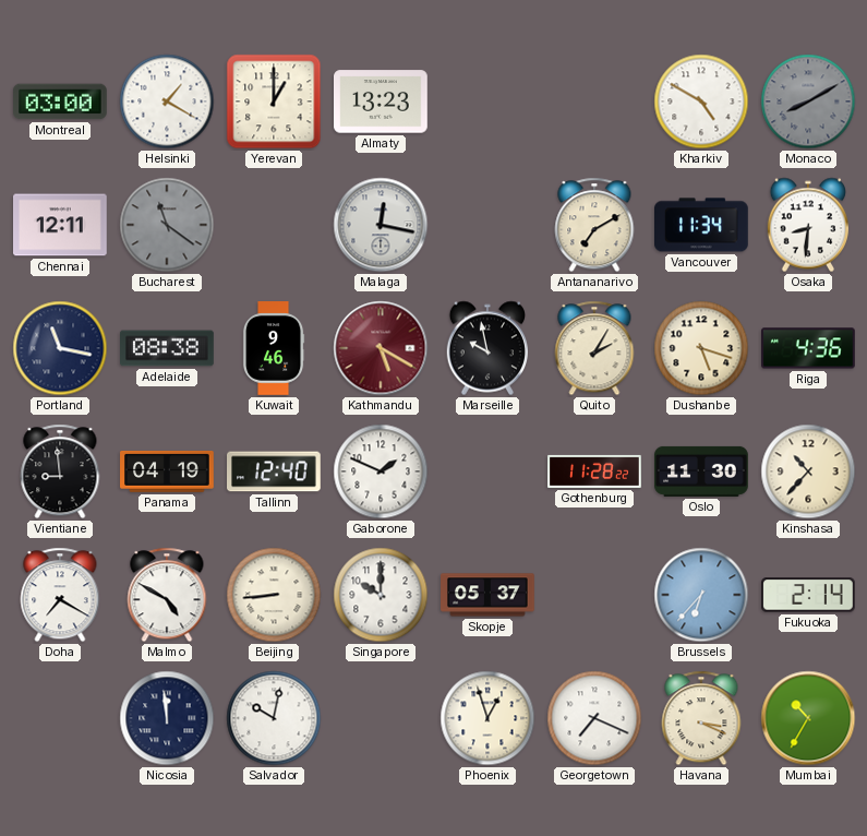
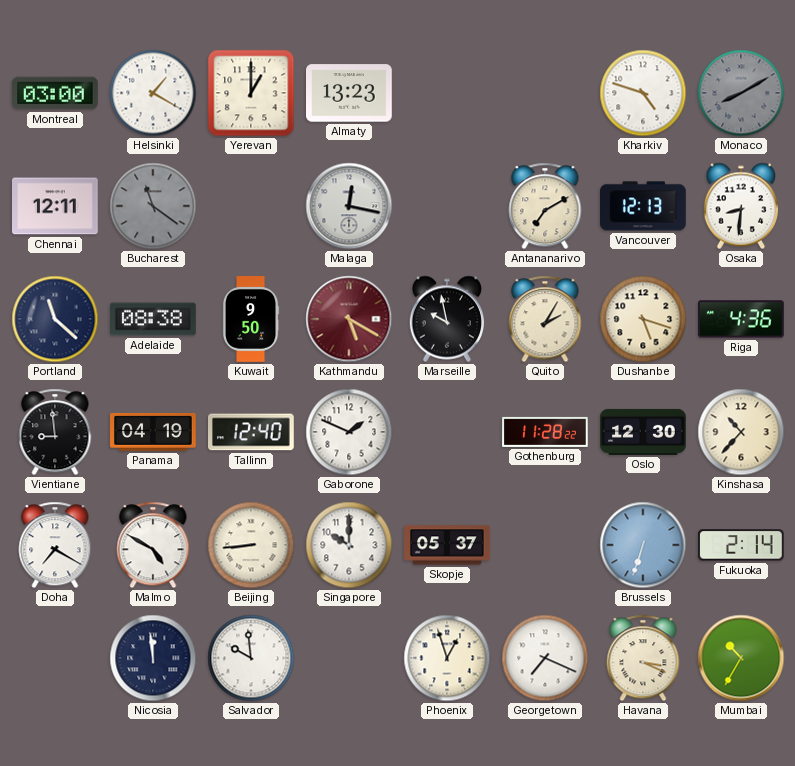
Kharkiv: 4:50 -> 4:48
Vancouver: 11:34 -> 12:13
Portland: 11:17 -> 11:22
Kuwait: 9:46 -> 9:50
Oslo: 11:30 -> 12:30
Brussels: 6:37 -> 6:33
Salvador: 10:02 -> 9:59
